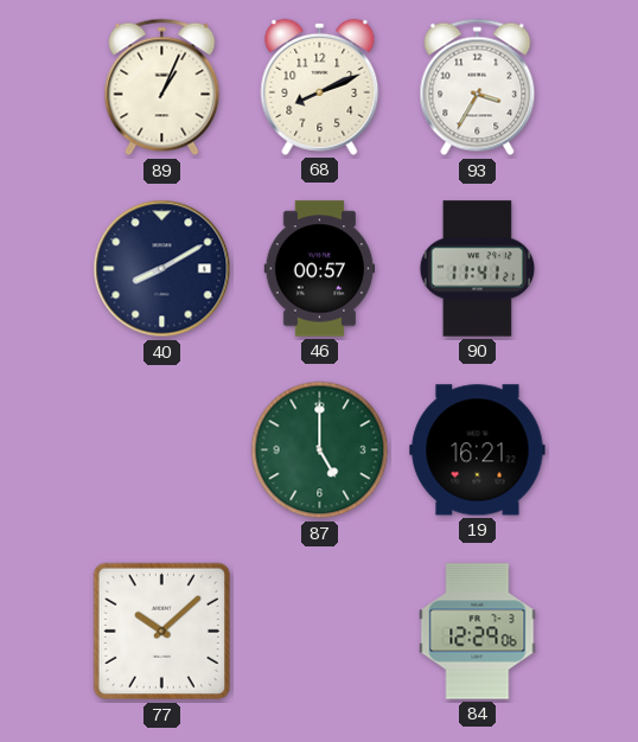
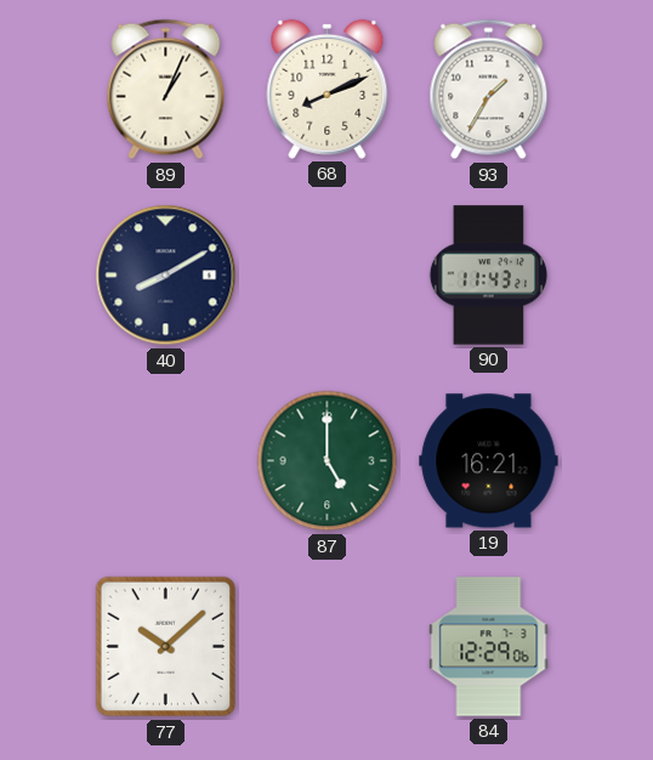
93: 3:35 -> 1:35
46: 00:57 -> none
90: 11:41 -> 11:43
